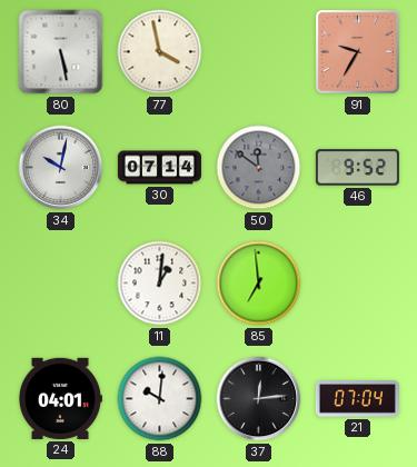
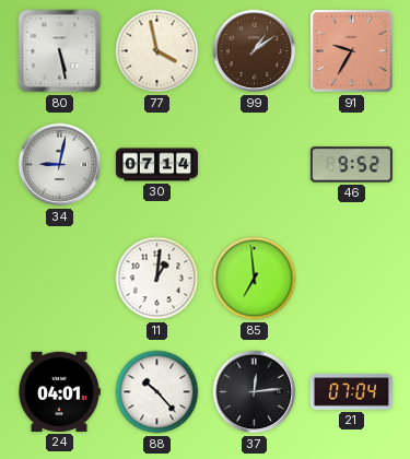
99: none -> 1:09
34: 10:02 -> 9:02
50: 11:51 -> none
88: 10:01 -> 10:23
